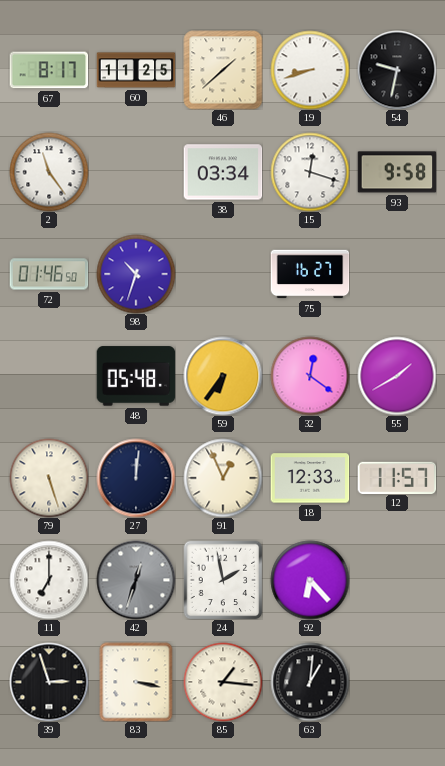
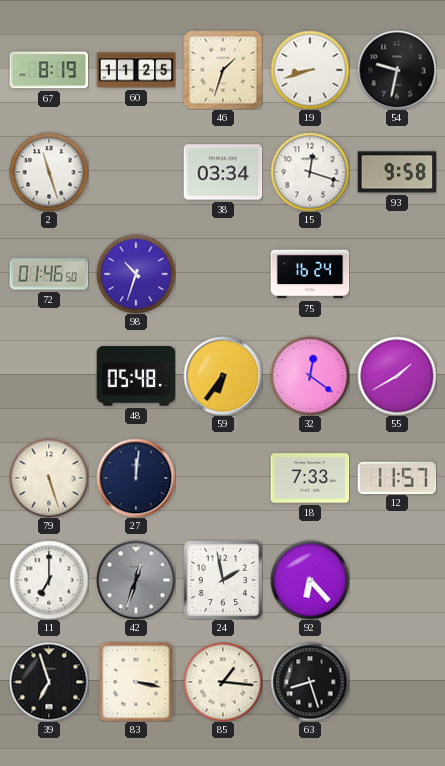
67: 8:17 -> 8:19
46: 1:38 -> 1:33
2: 11:24 -> 11:27
75: 16:27 -> 16:24
91: 12:56 -> none
18: 12:33 -> 7:33
39: 2:57 -> 6:57
63: 1:01 -> 8:27
